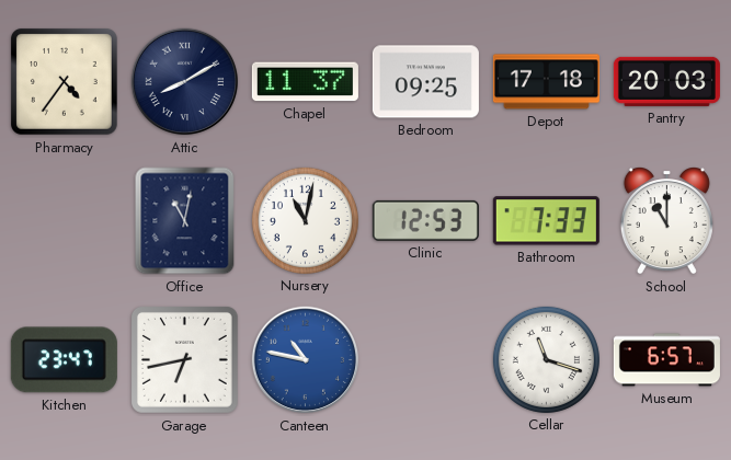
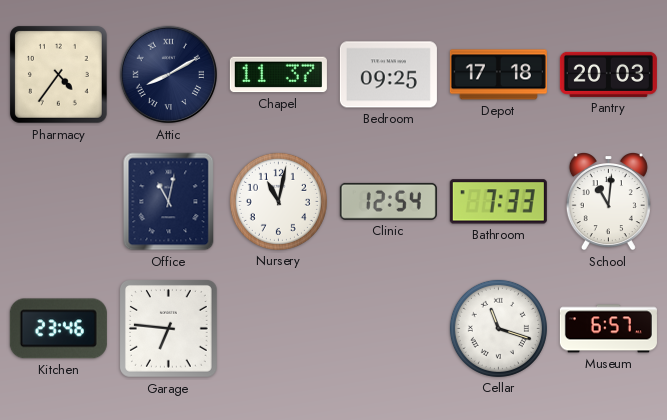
Clinic: 12:53 -> 12:54
School: 11:00 -> 11:01
Kitchen: 23:47 -> 23:46
Garage: 6:43 -> 6:46
Canteen: 10:47 -> none
